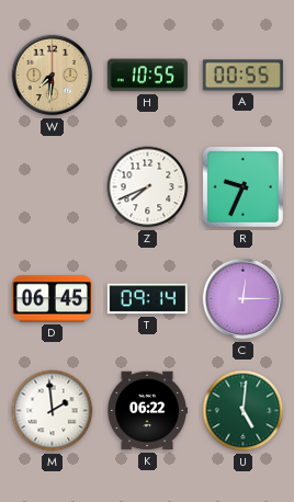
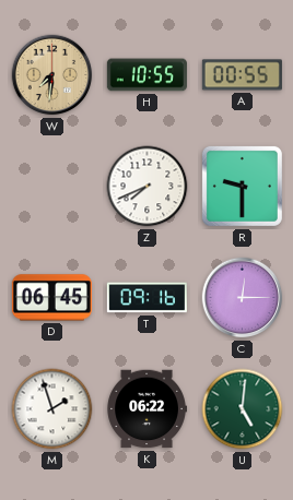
R: 9:34 -> 9:30
T: 09:14 -> 09:16
M: 1:59 -> 1:57
